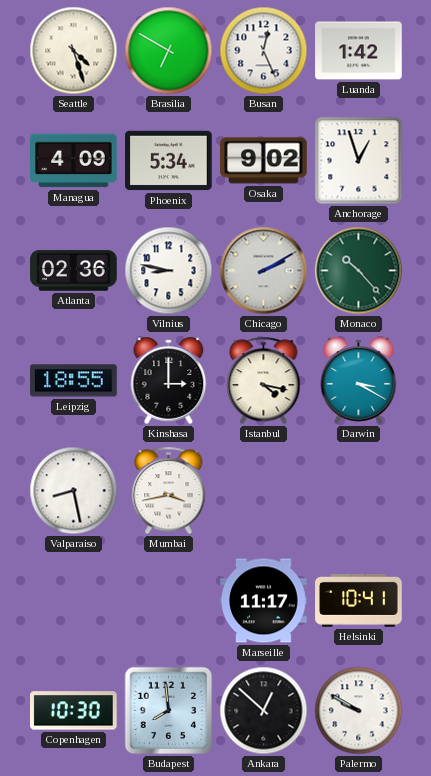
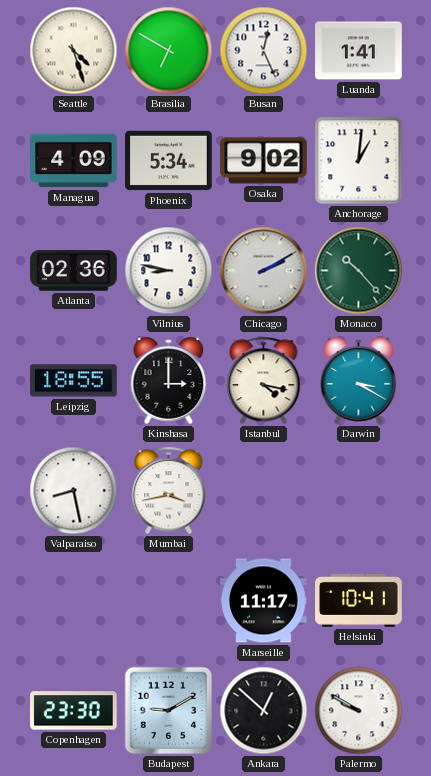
Luanda: 1:42 -> 1:41
Anchorage: 12:57 -> 1:01
Copenhagen: 10:30 -> 23:30
Budapest: 7:59 -> 9:10
